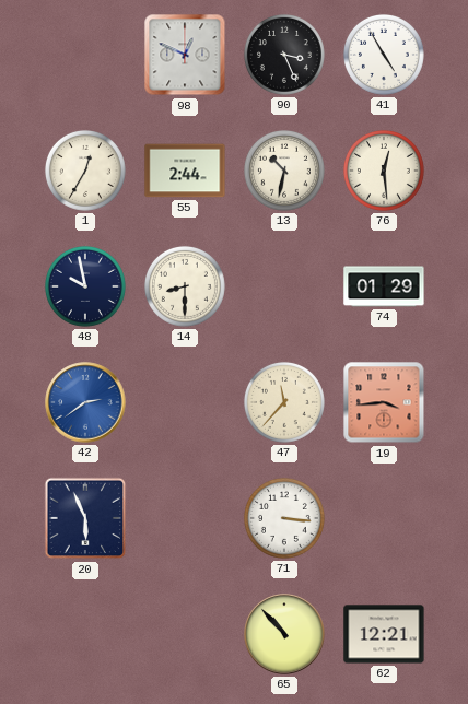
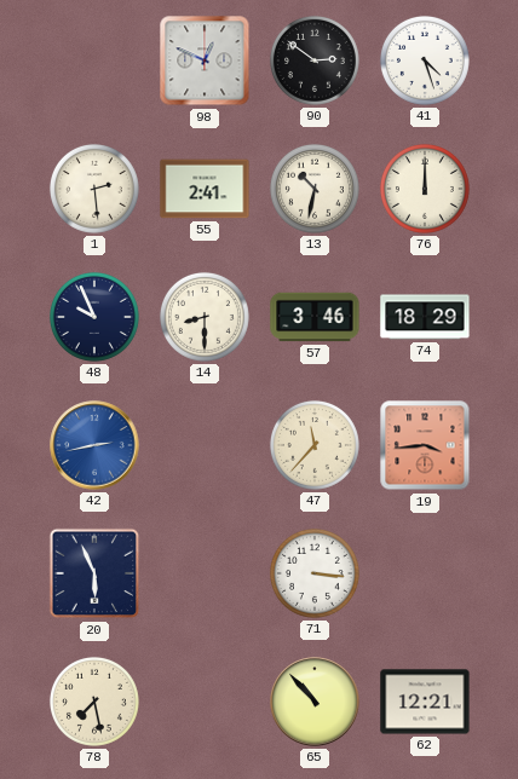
90: 3:26 -> 2:51
41: 4:55 -> 4:27
1: 12:35 -> 2:29
55: 2:44 -> 2:41
76: 12:29 -> 12:00
48: 9:58 -> 9:56
57: none -> 3:46
74: 01:29 -> 18:29
42: 2:39 -> 2:43
78: none -> 7:28
